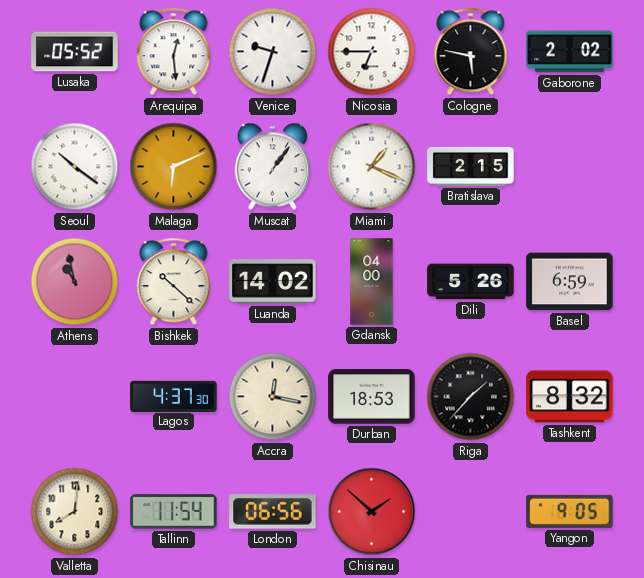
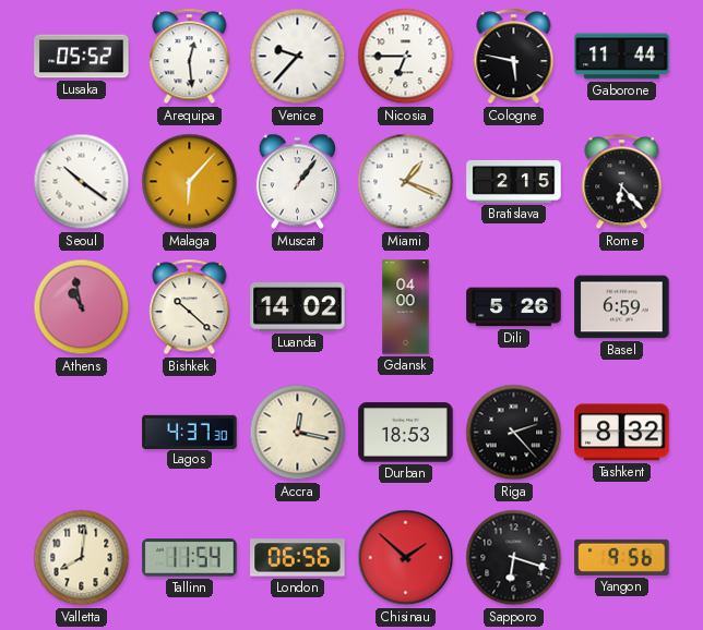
Venice: 9:33 -> 9:37
Gaborone: 2:02 -> 11:44
Malaga: 6:11 -> 6:07
Rome: none -> 6:23
Riga: 1:37 -> 2:23
Sapporo: none -> 6:18
Yangon: 9:05 -> 9:56
